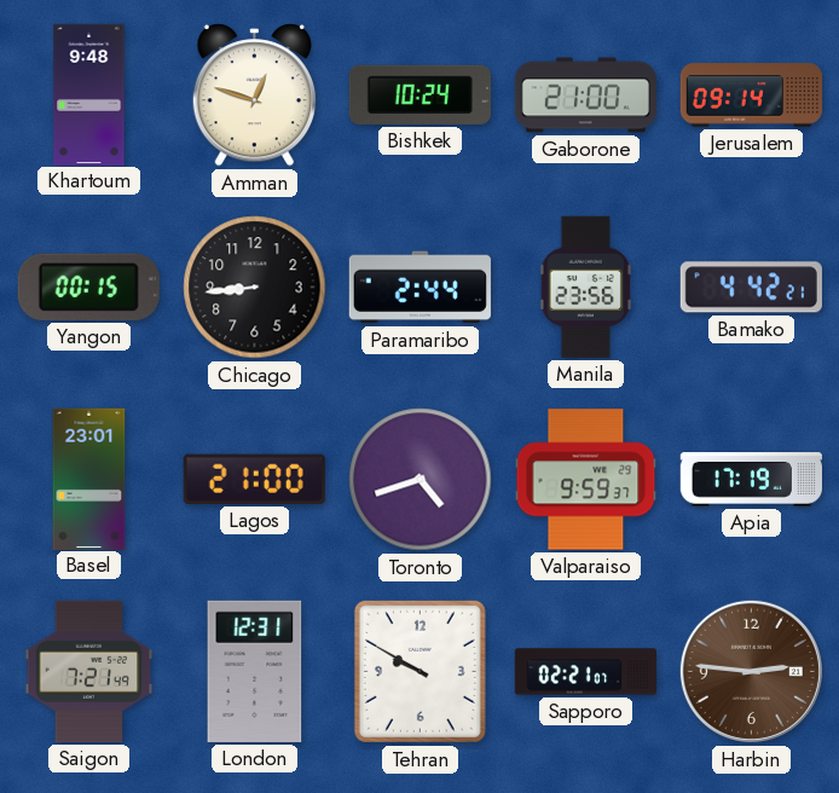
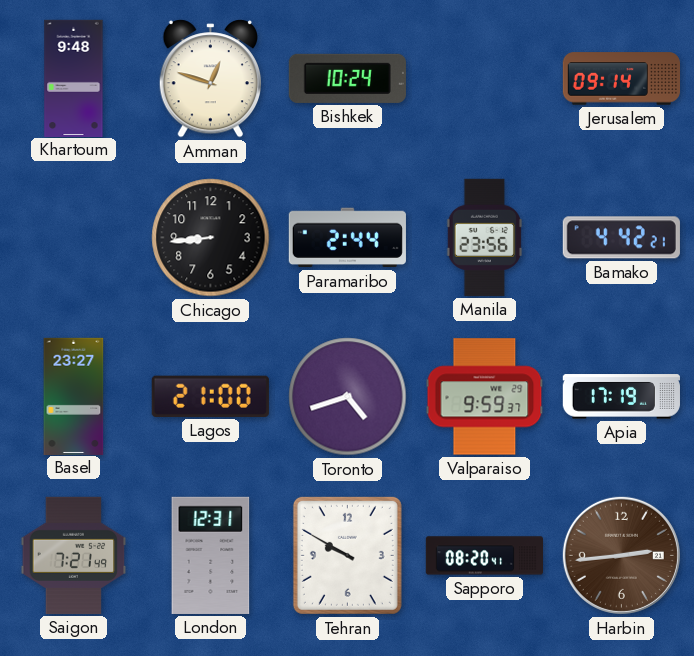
Gaborone: 21:00 -> none
Yangon: 00:15 -> none
Basel: 23:01 -> 23:27
Sapporo: 02:21 -> 08:20
Harbin: 2:46 -> 2:44
